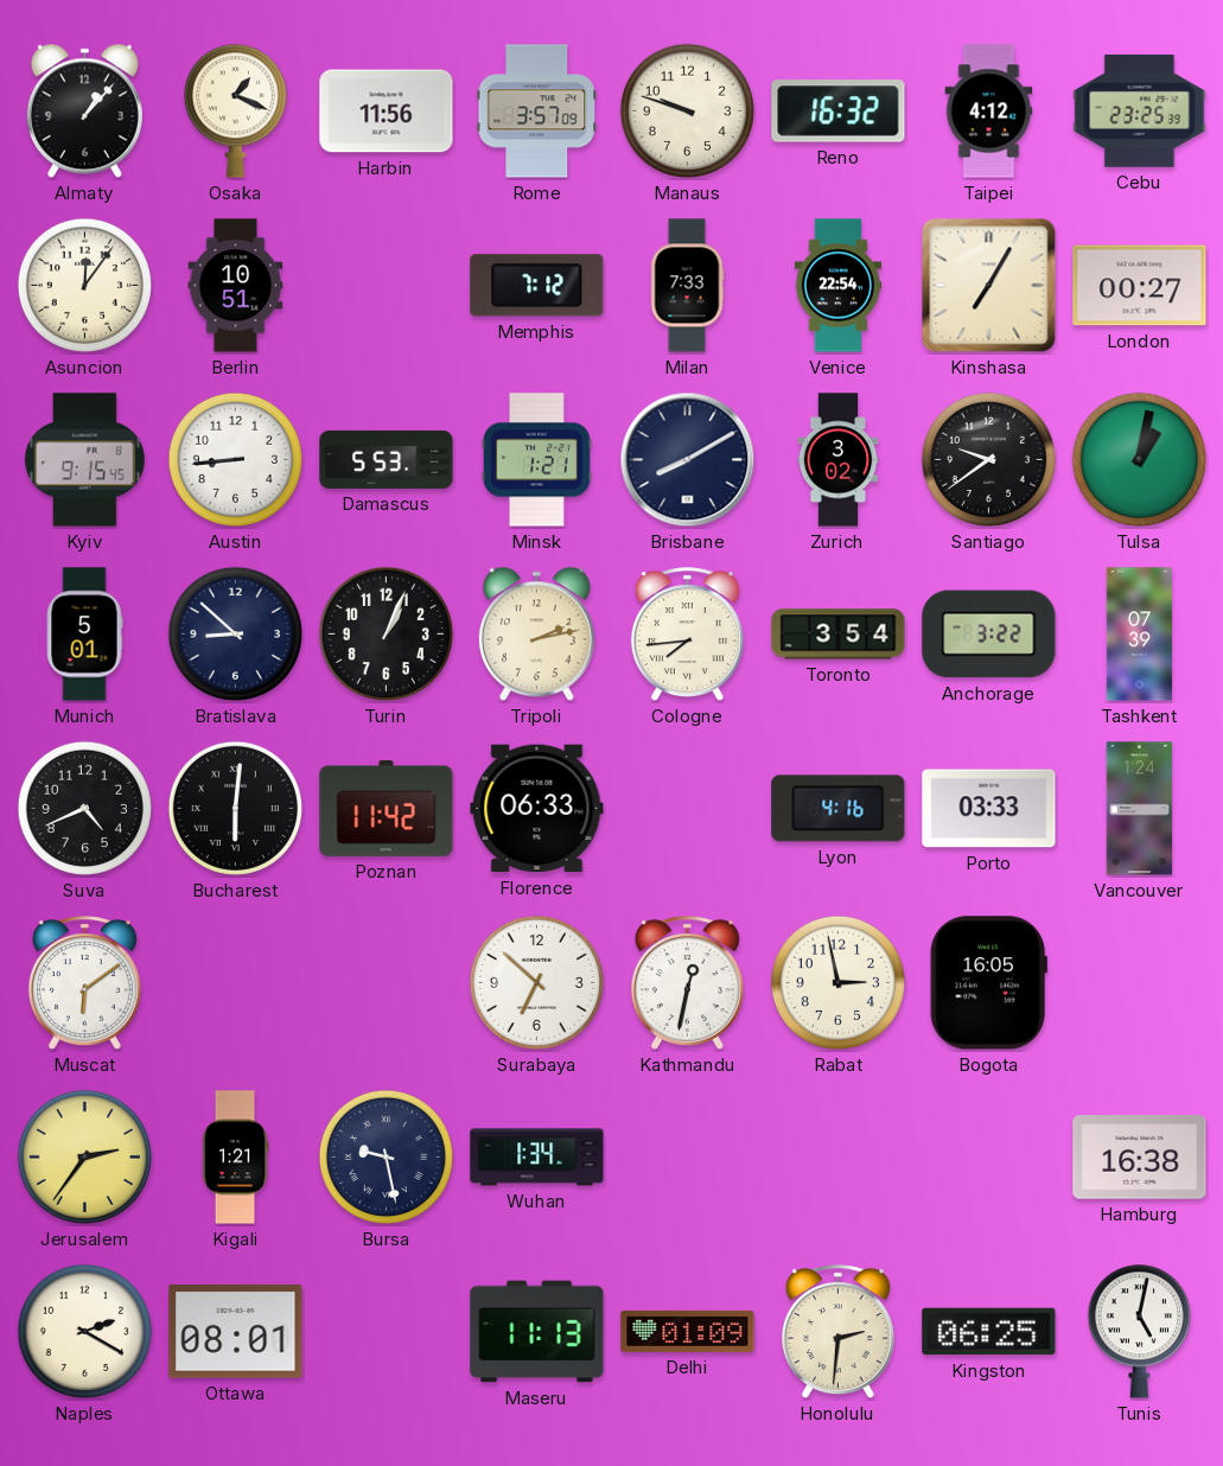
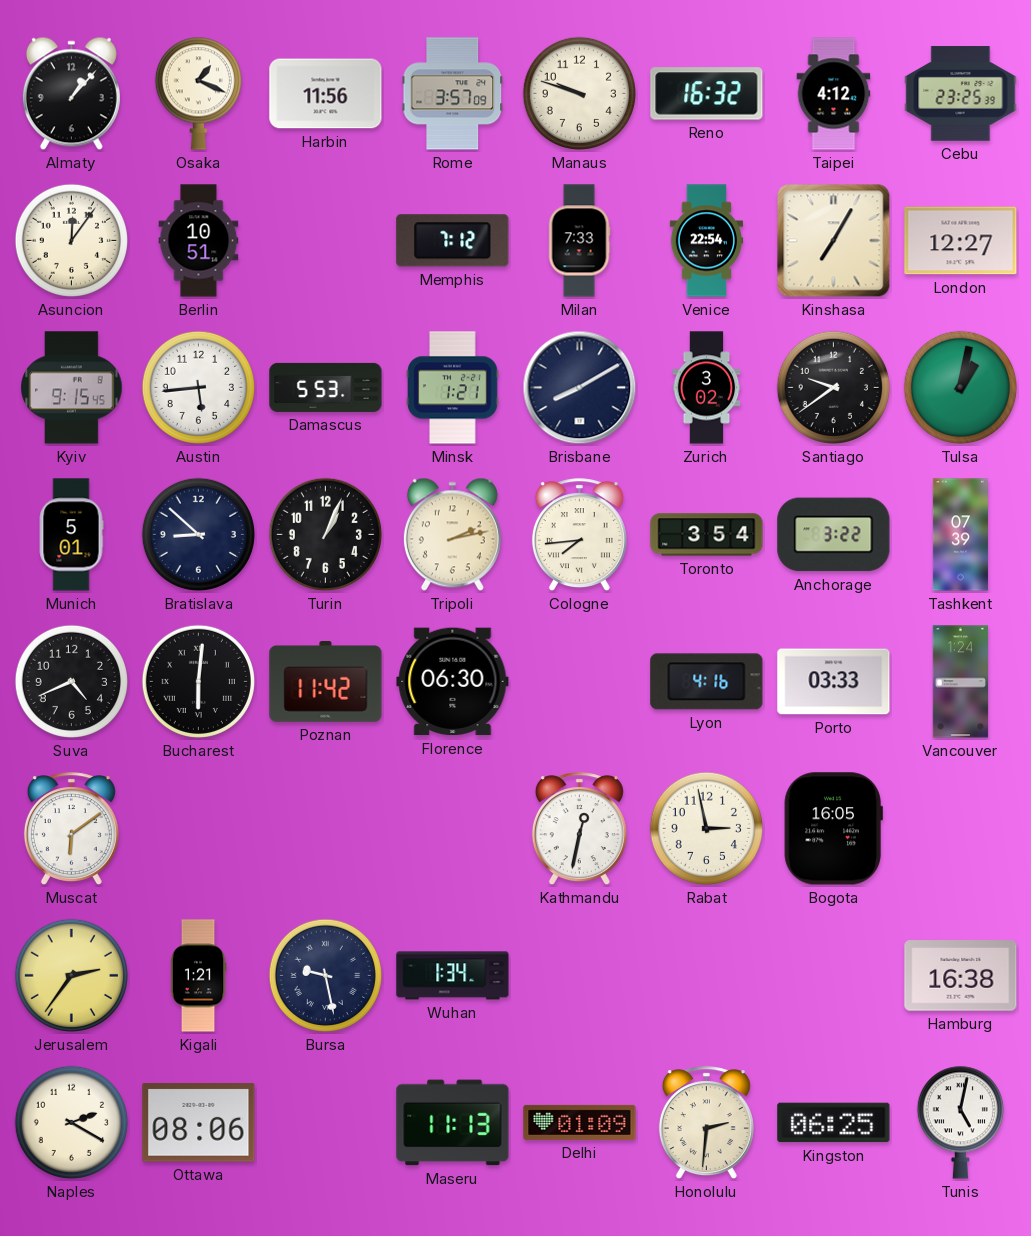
London: 00:27 -> 12:27
Austin: 8:44 -> 5:44
Florence: 06:33 -> 06:30
Surabaya: 6:52 -> none
Ottawa: 08:01 -> 08:06
